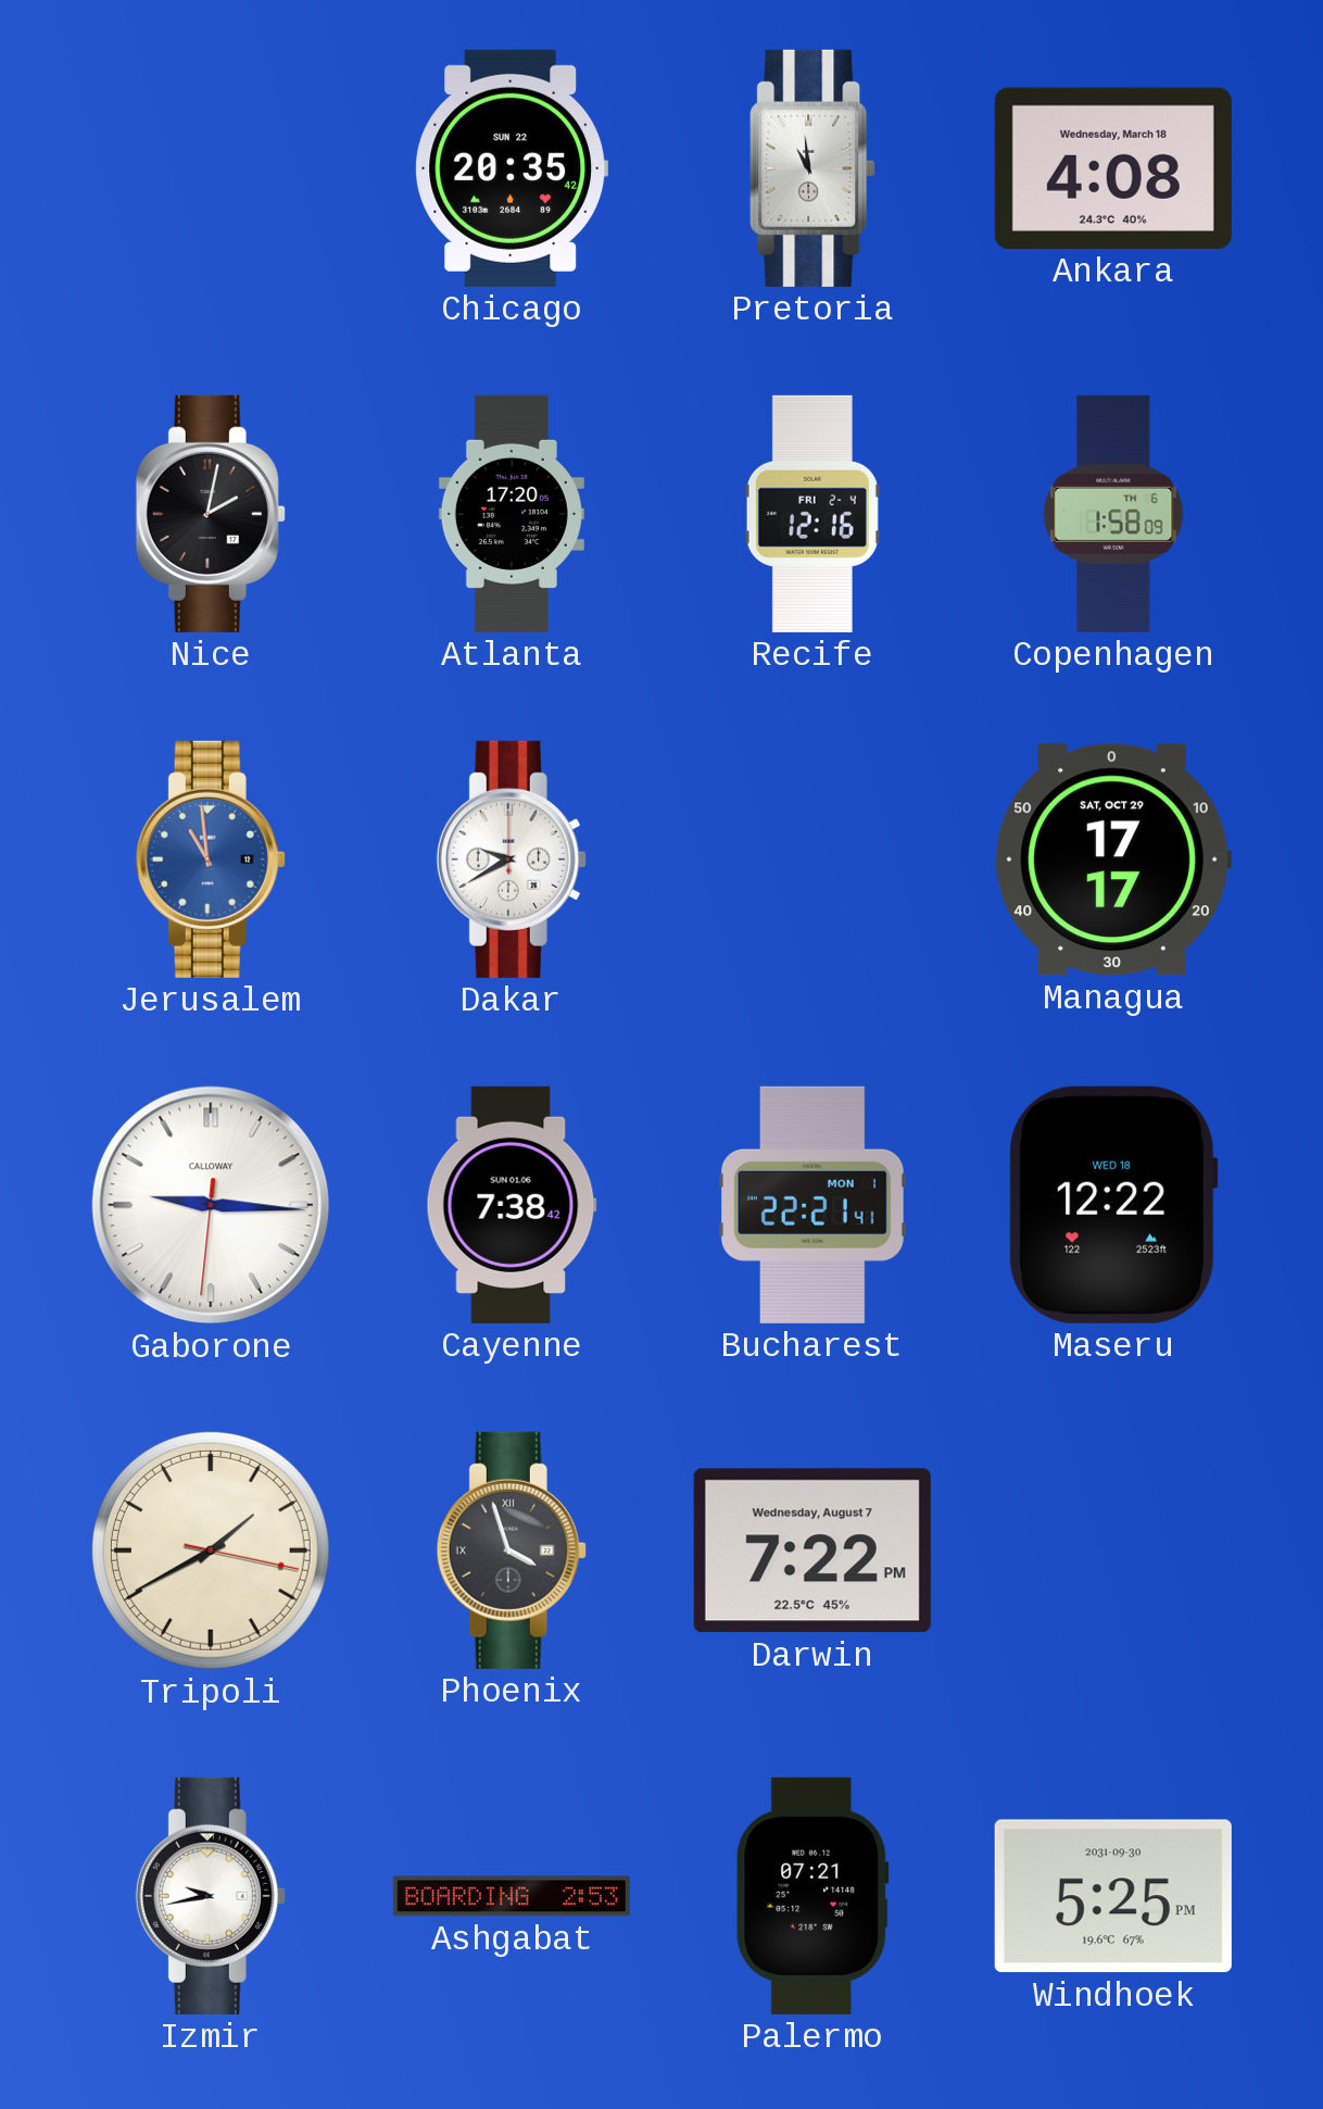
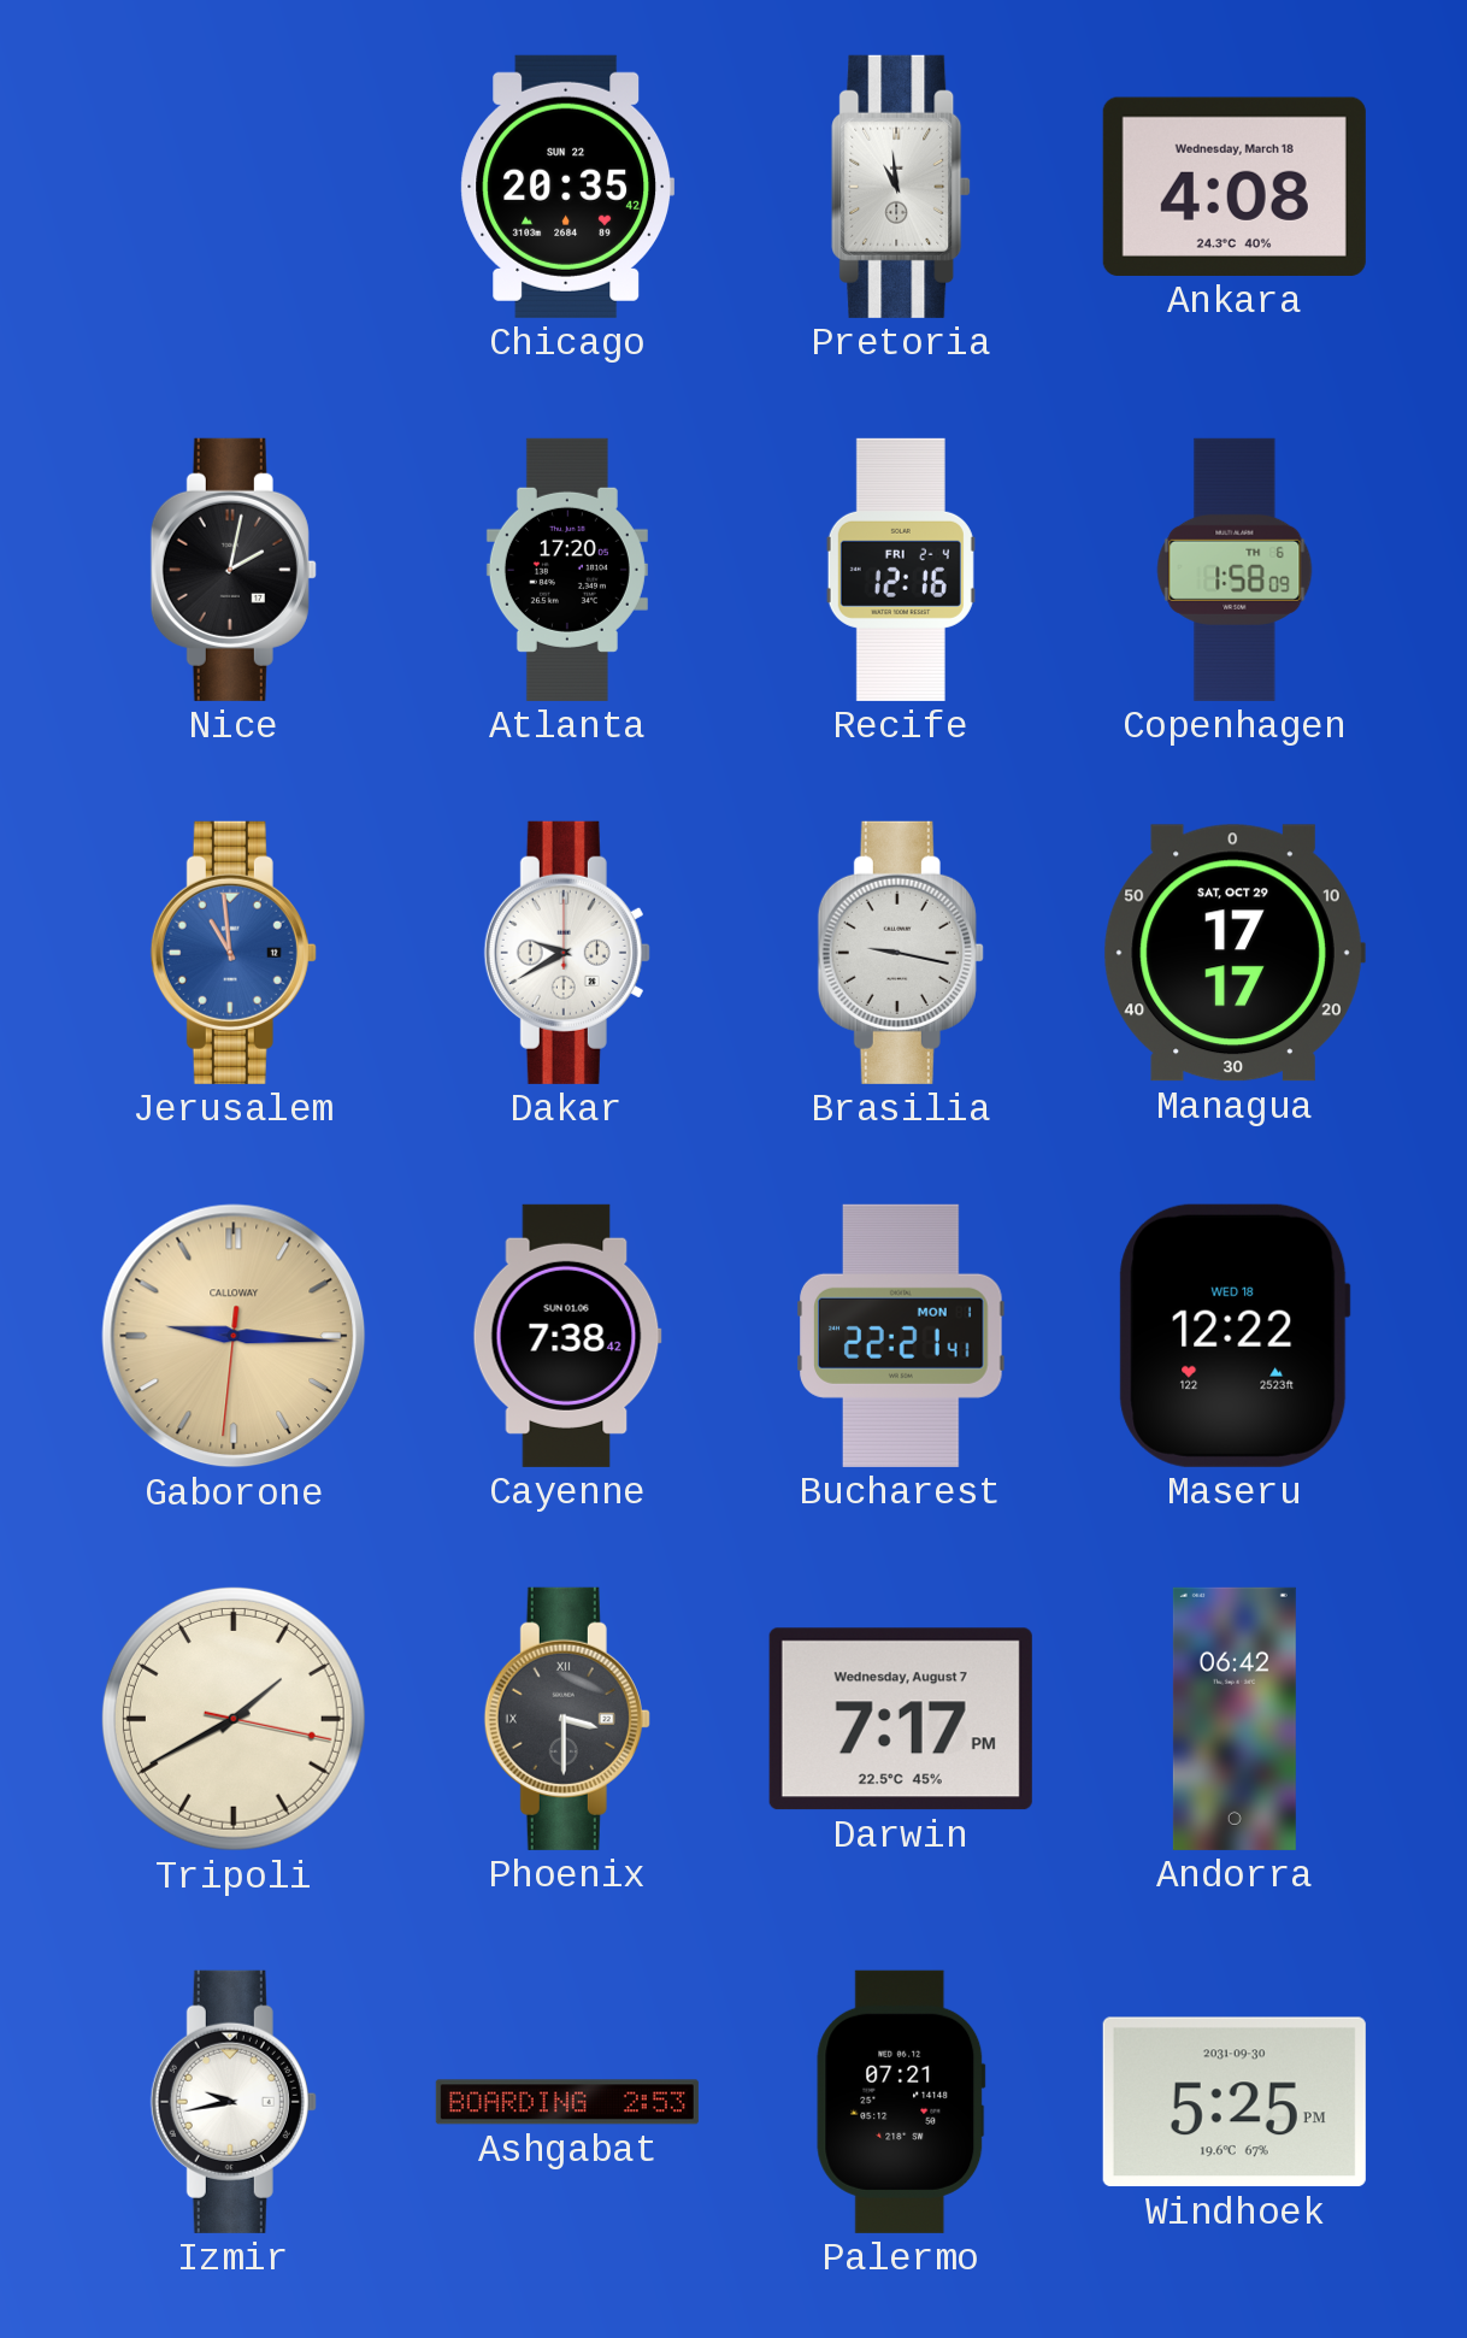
Brasilia: none -> 9:17
Gaborone dial: white -> champagne
Phoenix: 3:57 -> 3:30
Darwin: 7:22 -> 7:17
Andorra: none -> 06:42
